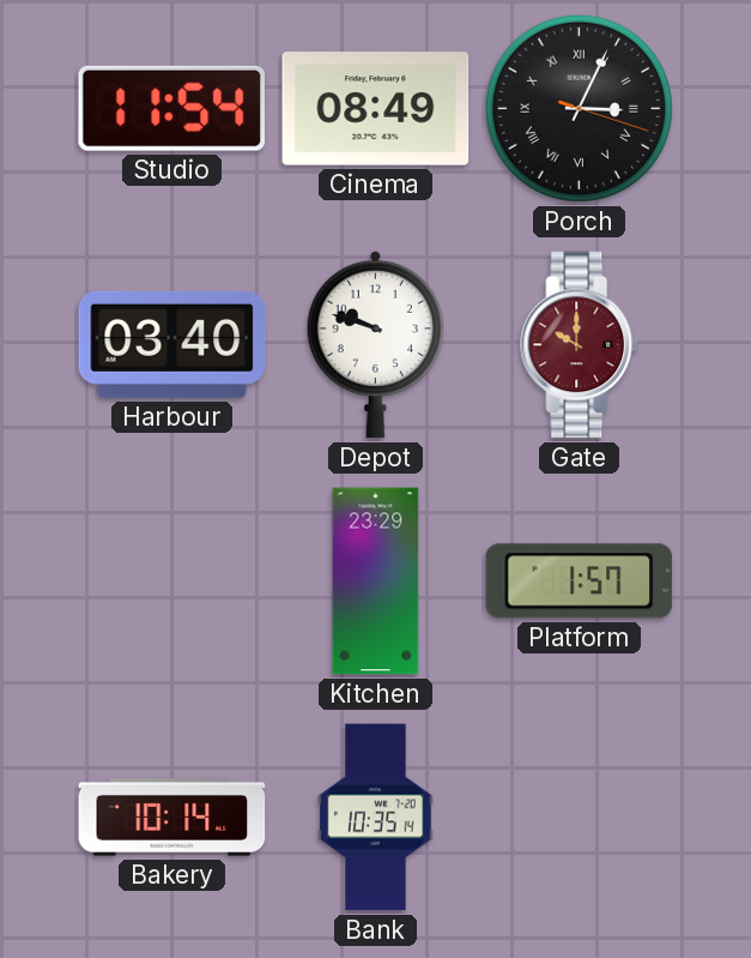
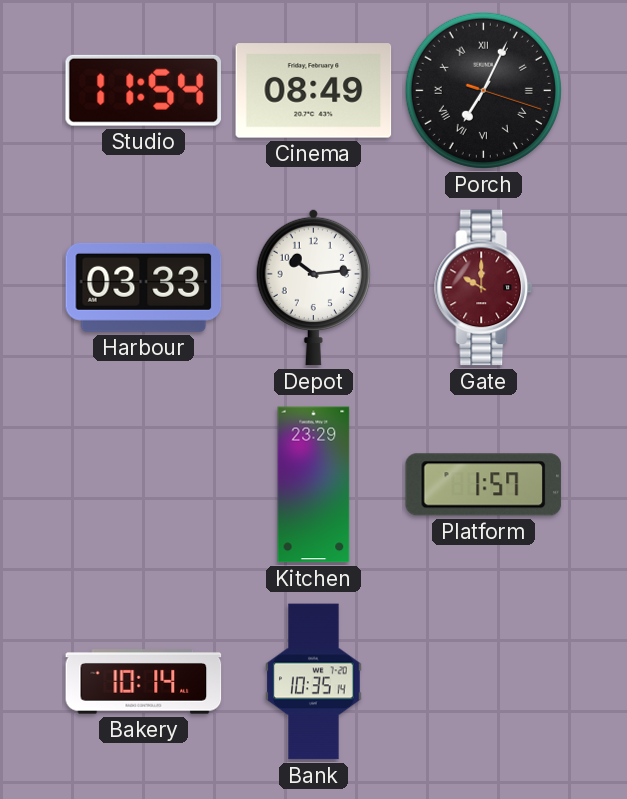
Porch: 3:04 -> 7:04
Harbour: 03:40 -> 03:33
Depot: 9:48 -> 10:14
